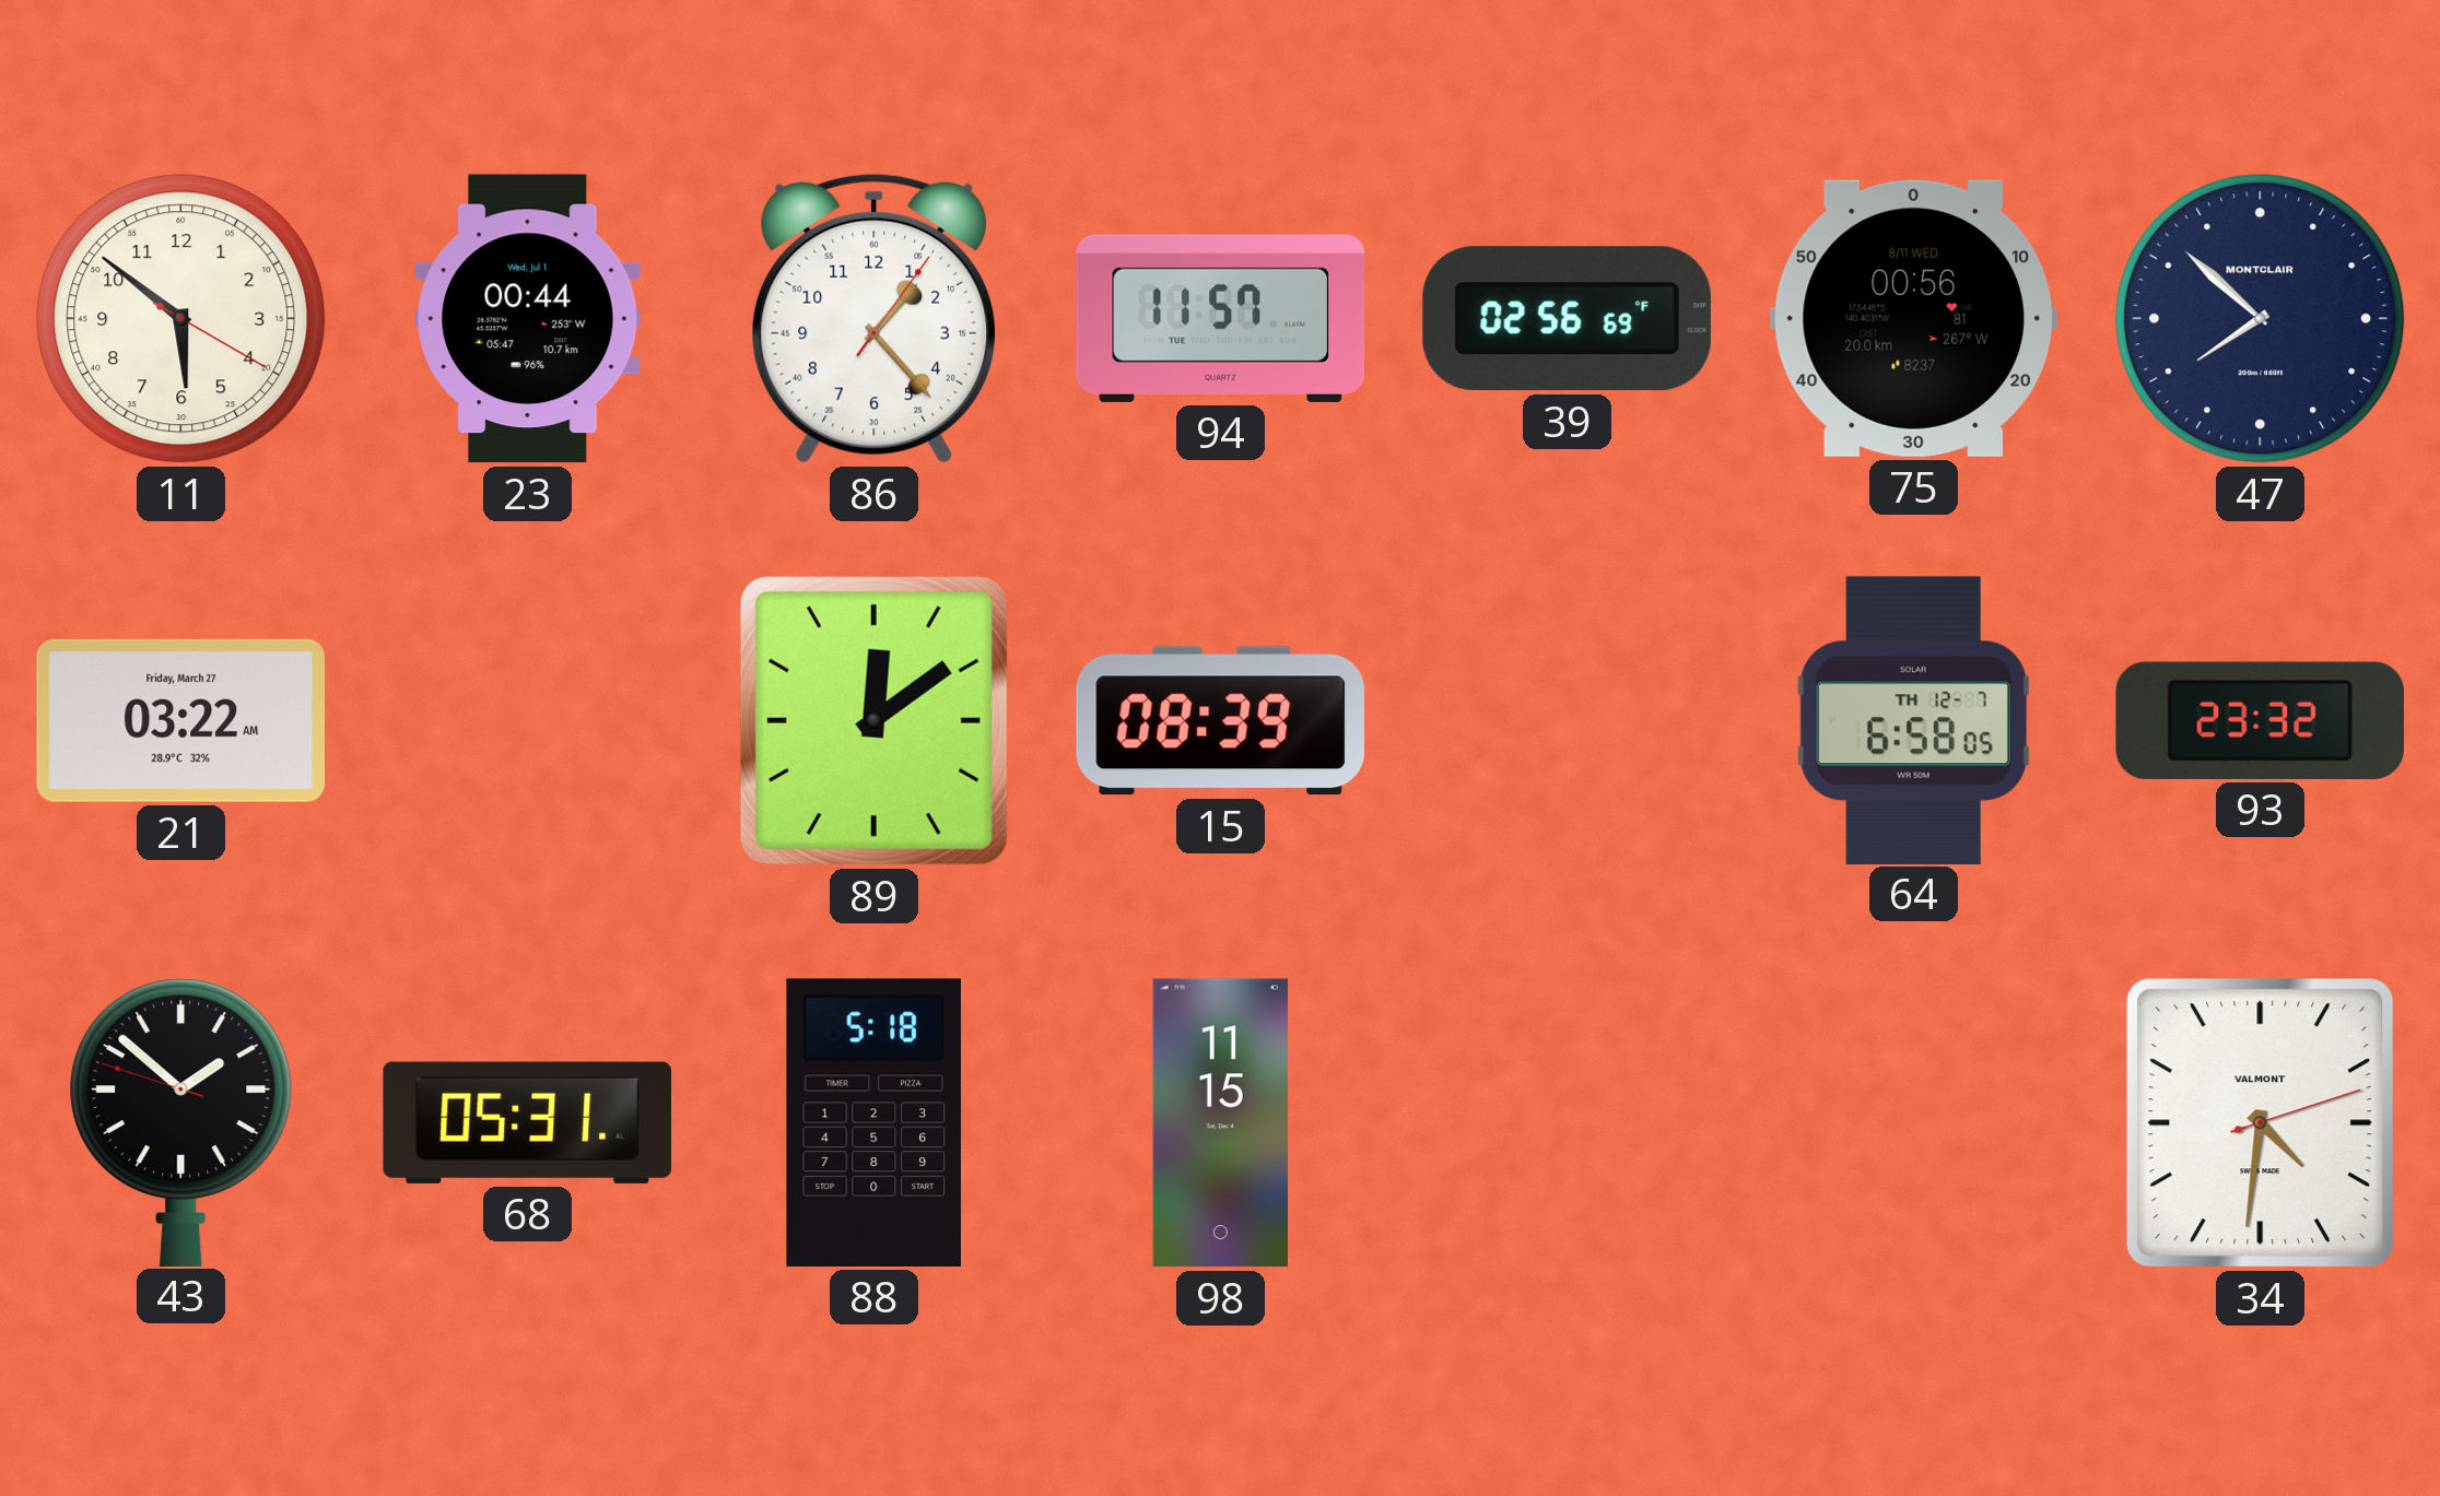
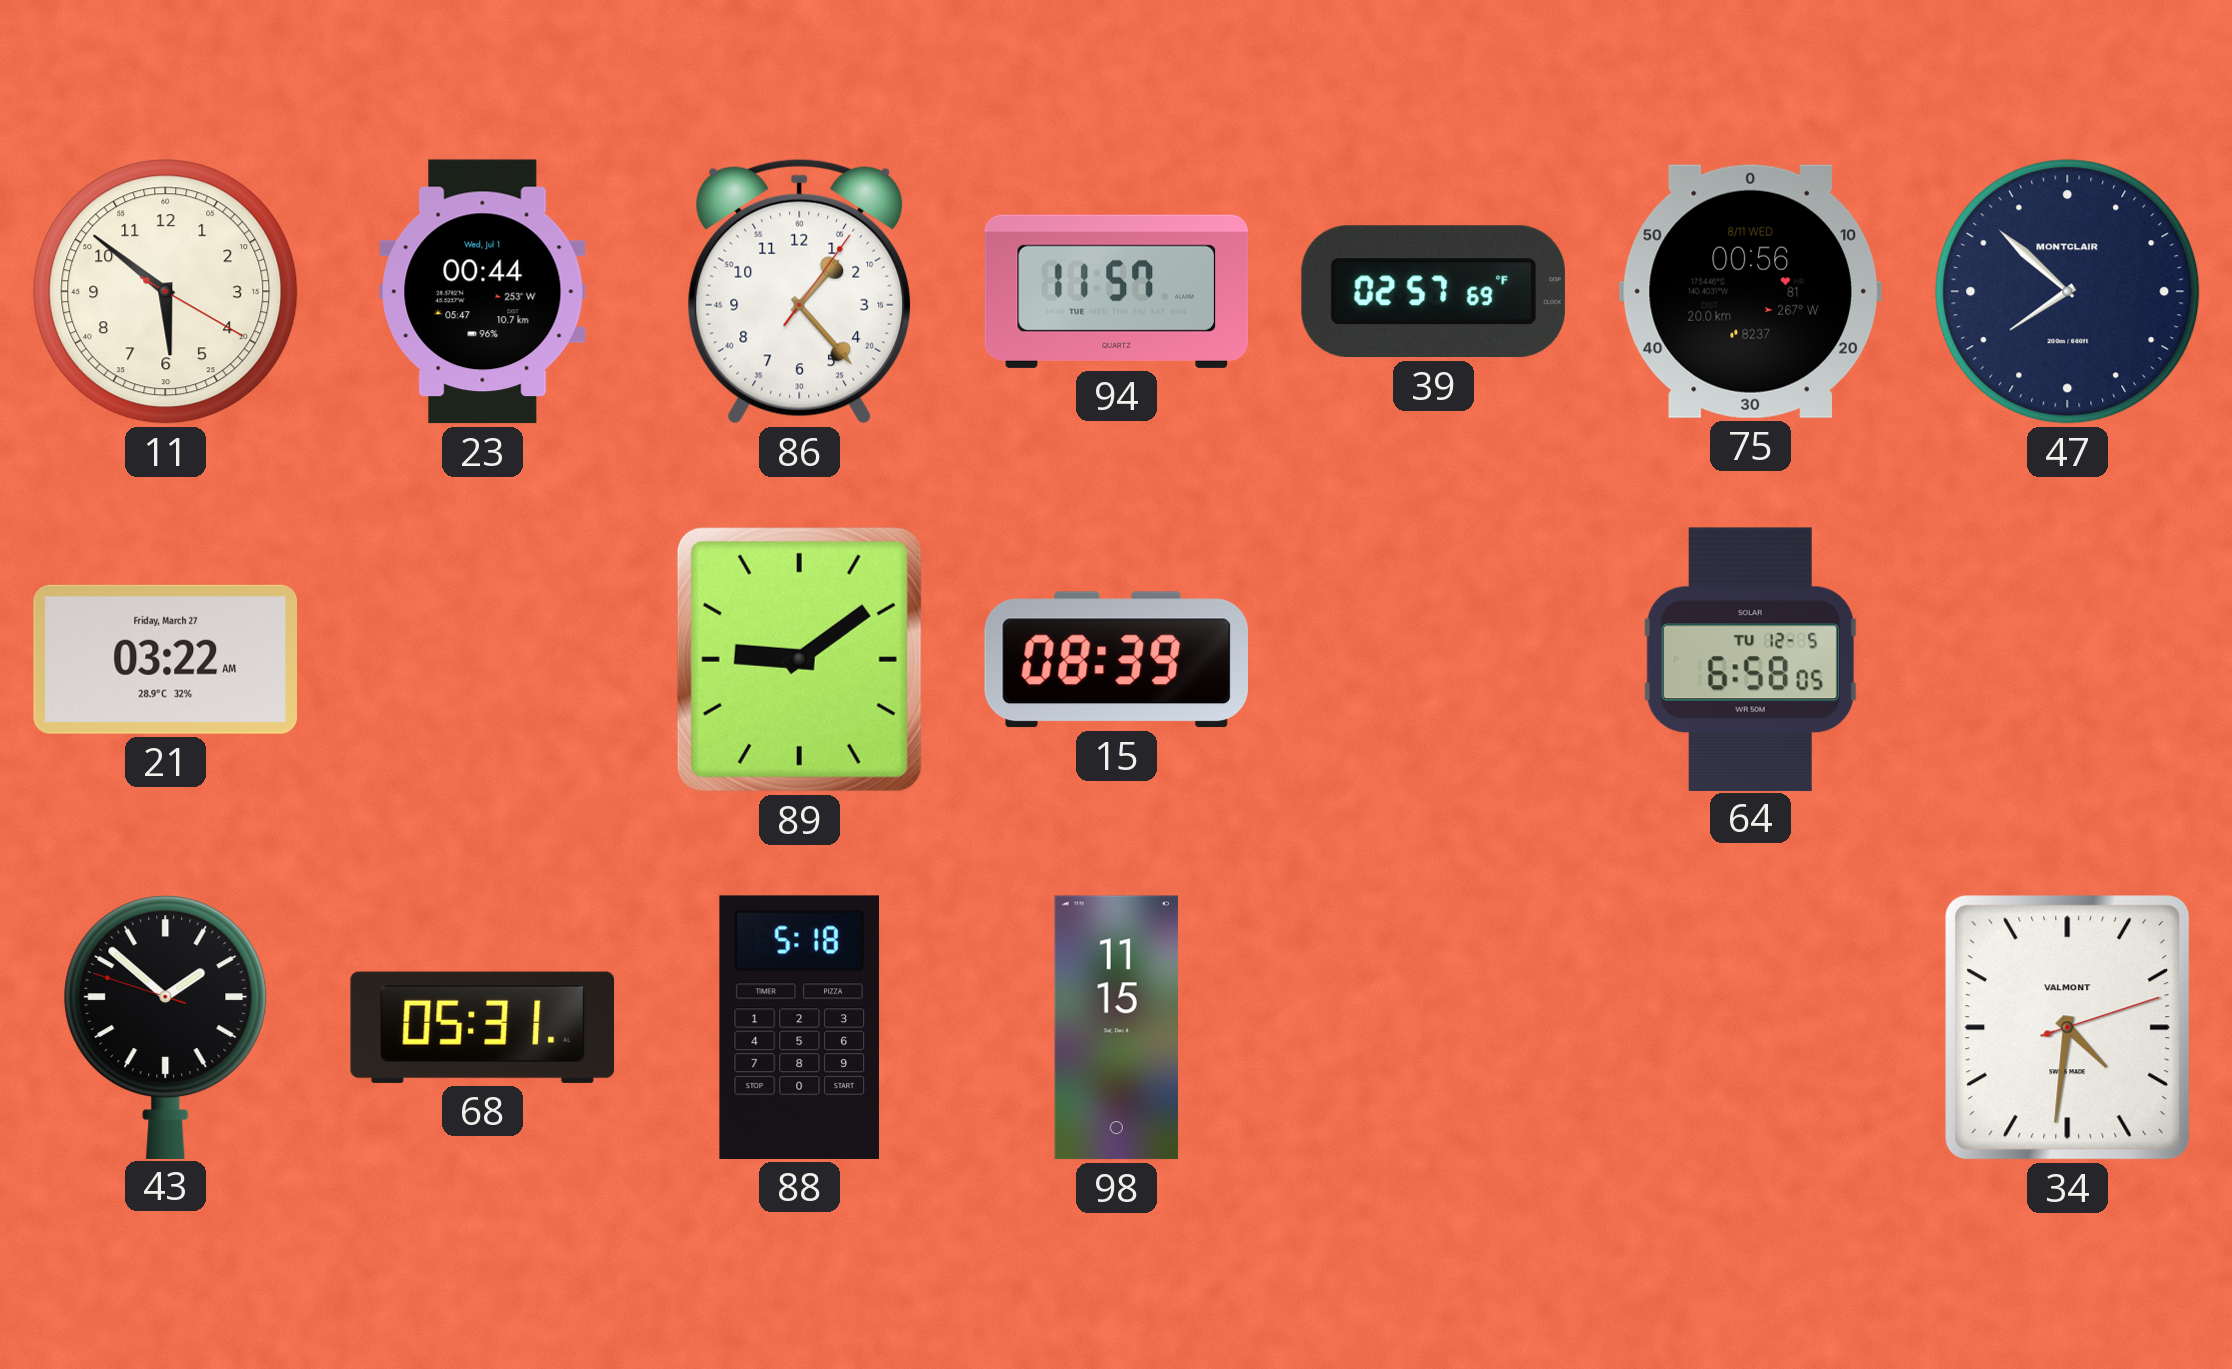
39: 02:56 -> 02:57
89: 12:09 -> 9:09
64 date: TH 12-7 -> TU 12-5
93: 23:32 -> none
